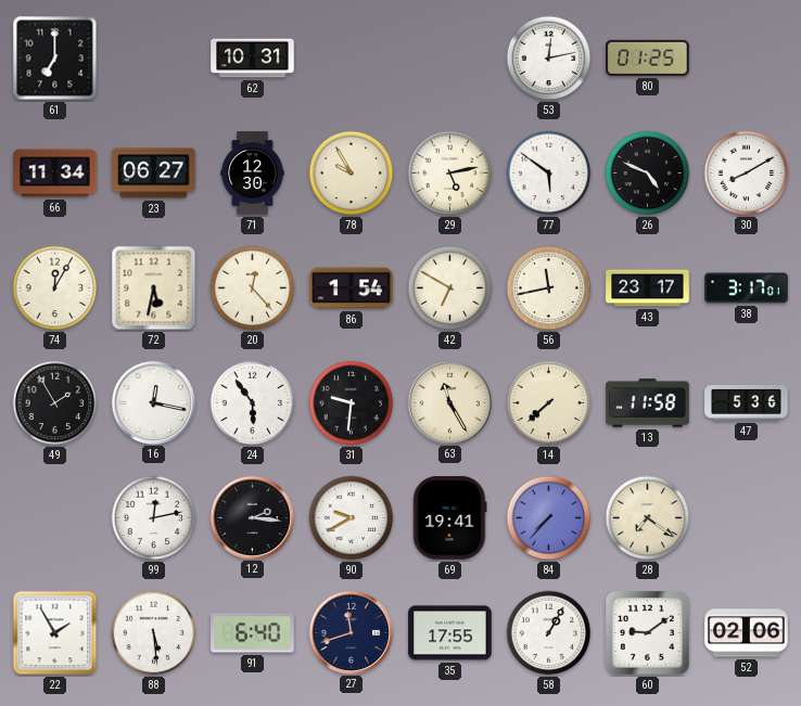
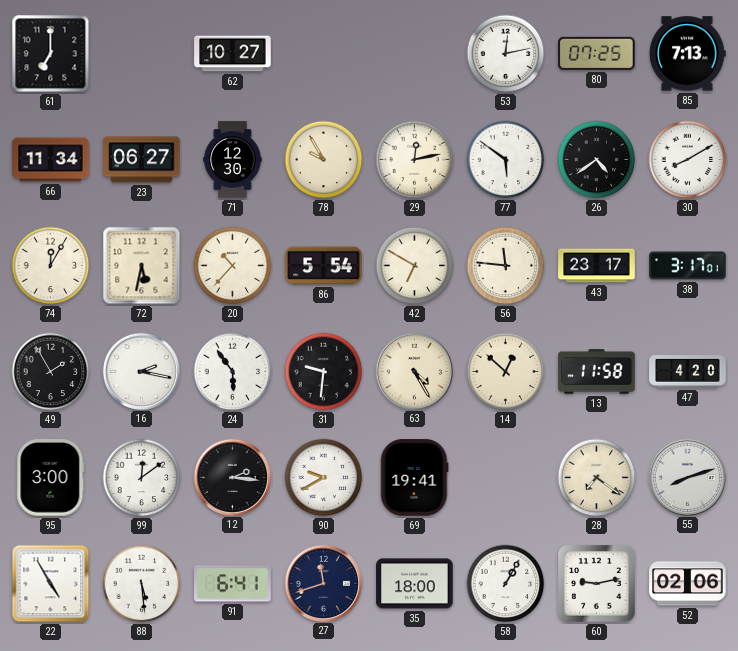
62: 10:31 -> 10:27
80: 01:25 -> 07:25
85: none -> 7:13
29: 5:13 -> 12:13
26: 4:49 -> 4:39
20: 12:23 -> 10:37
86: 1:54 -> 5:54
56: 11:43 -> 11:46
16: 12:17 -> 2:17
63: 11:25 -> 4:25
14: 7:38 -> 12:52
47: 5:36 -> 4:20
95: none -> 3:00
99: 12:13 -> 12:09
84: 7:37 -> none
55: none -> 8:12
22: 1:55 -> 4:55
91: 6:40 -> 6:41
35: 17:55 -> 18:00
60: 9:09 -> 9:13
